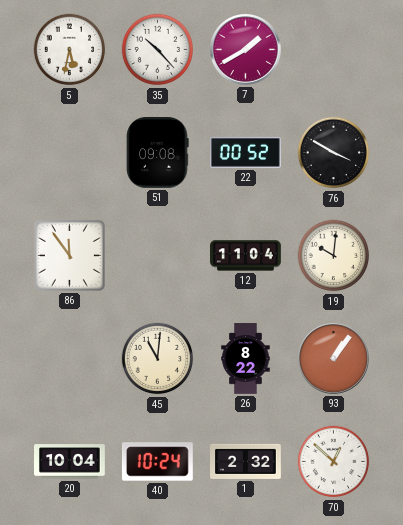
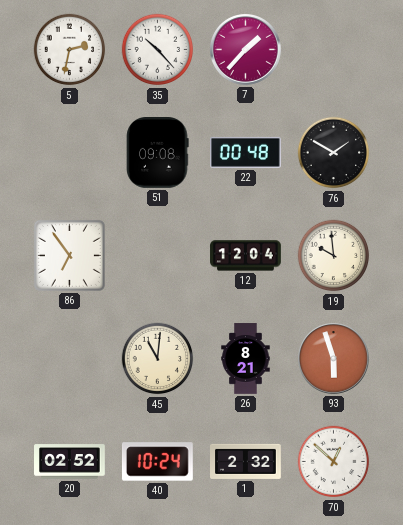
5: 5:32 -> 2:32
7: 1:40 -> 1:37
22: 00:52 -> 00:48
76: 3:50 -> 1:50
86: 11:54 -> 6:54
12: 11:04 -> 12:04
19: 10:01 -> 9:59
26: 8:22 -> 8:21
93: 1:06 -> 5:57
20: 10:04 -> 02:52
